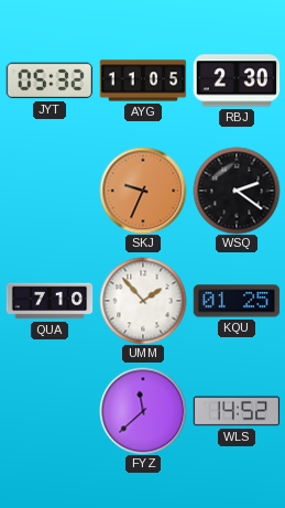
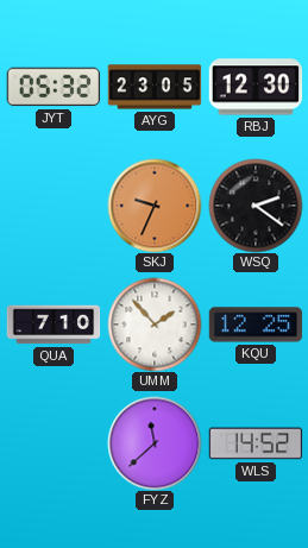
AYG: 11:05 -> 23:05
RBJ: 2:30 -> 12:30
KQU: 01:25 -> 12:25
